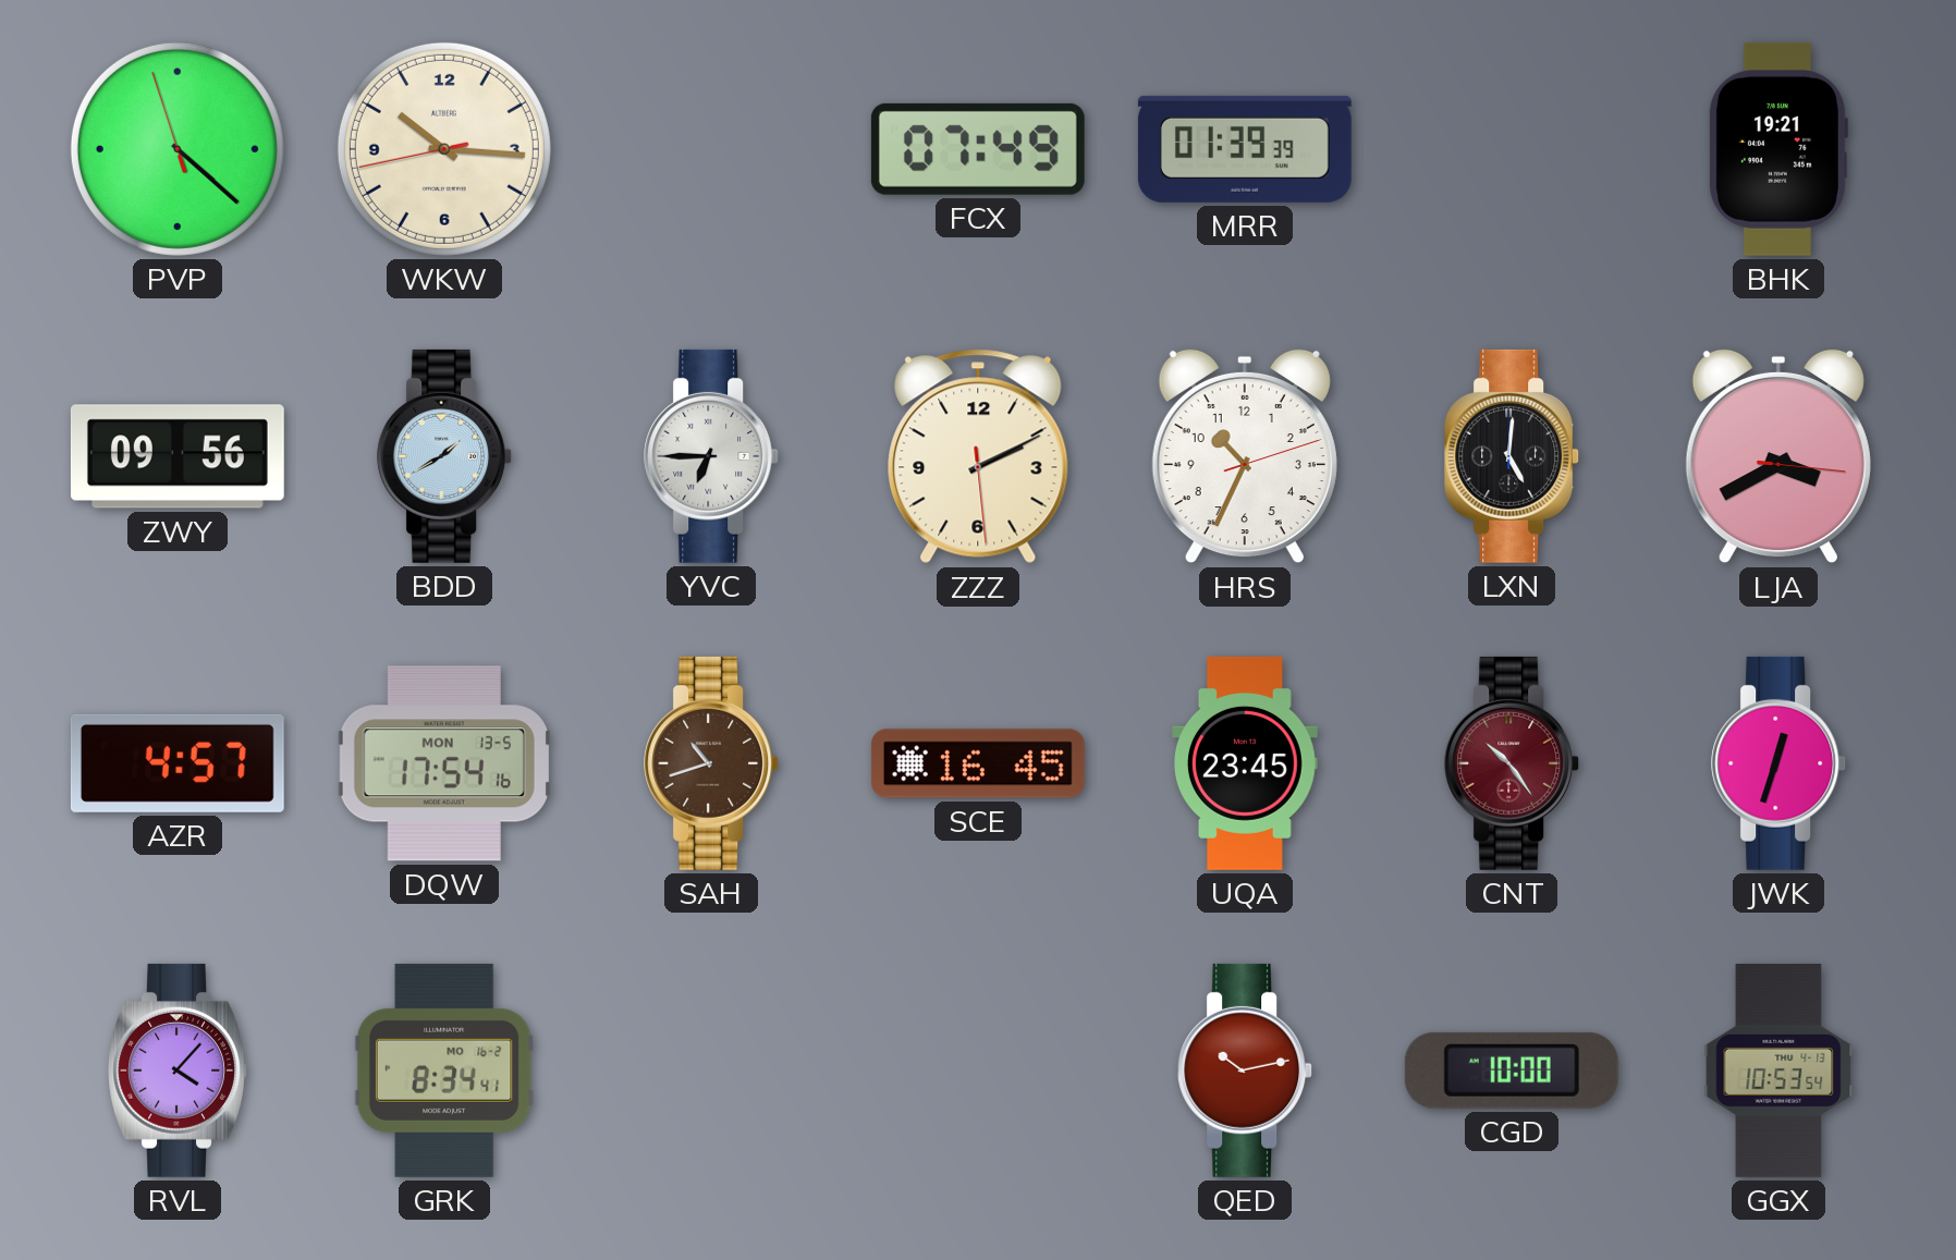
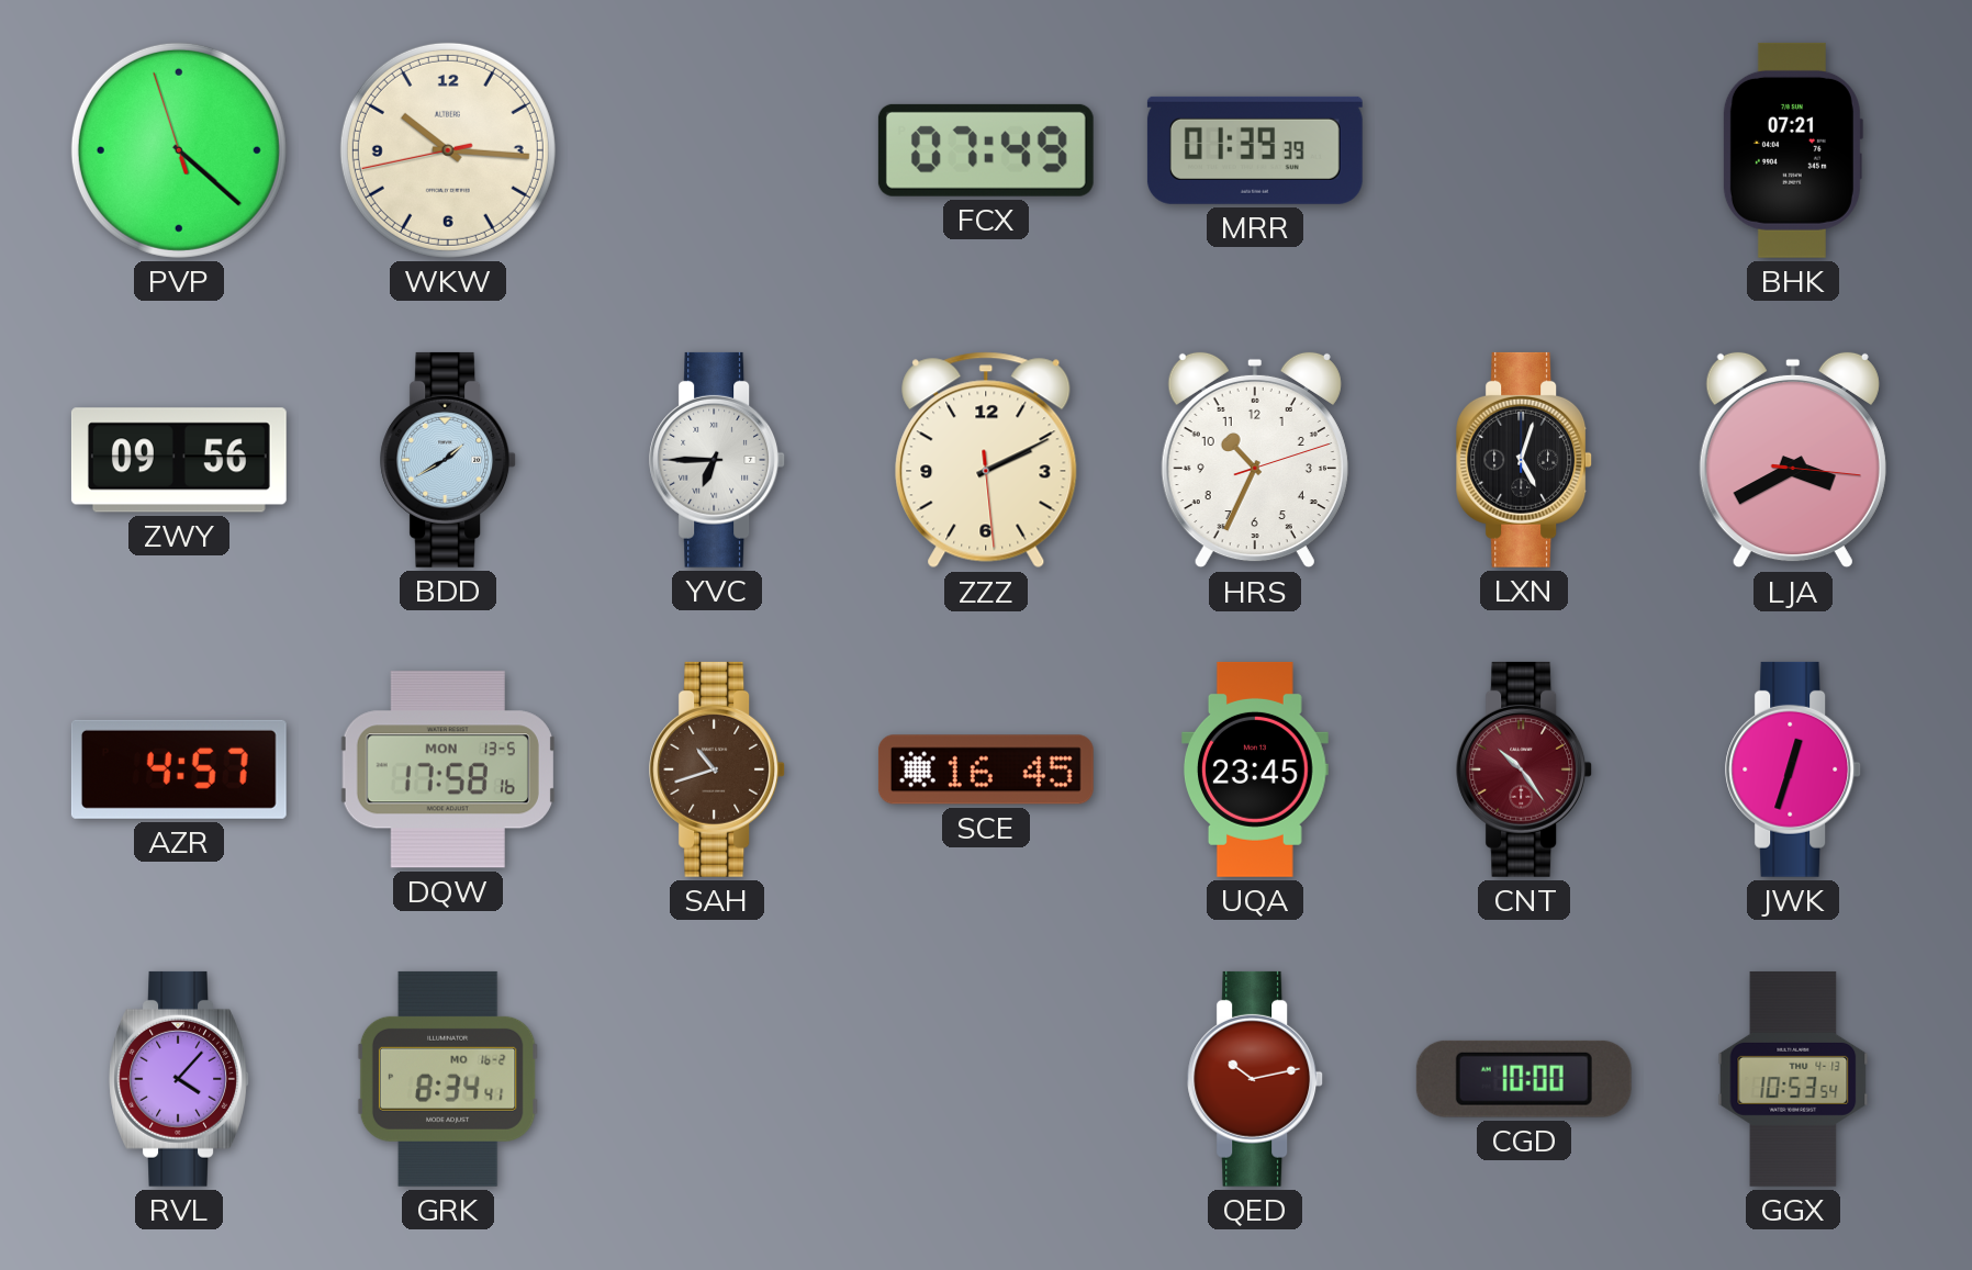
BHK: 19:21 -> 07:21
LXN: 5:01 -> 5:03
DQW: 17:54 -> 17:58
